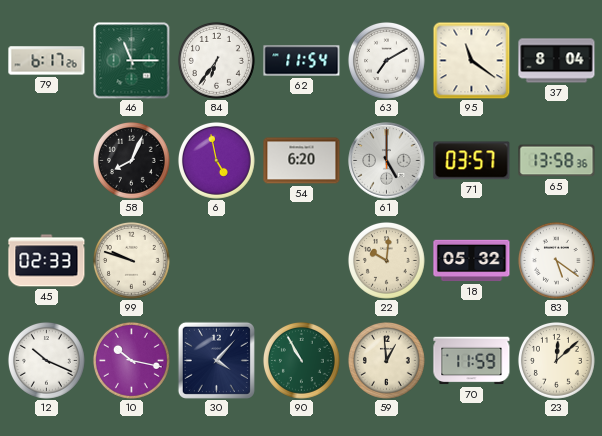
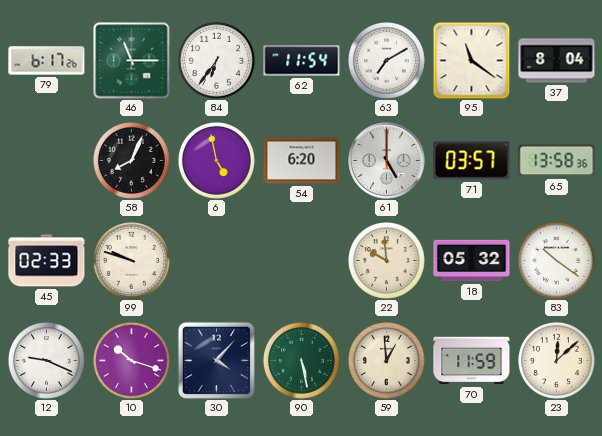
22: 10:01 -> 9:59
83: 5:21 -> 10:21
12: 10:19 -> 9:19
10: 10:17 -> 10:18
90: 10:55 -> 5:28
